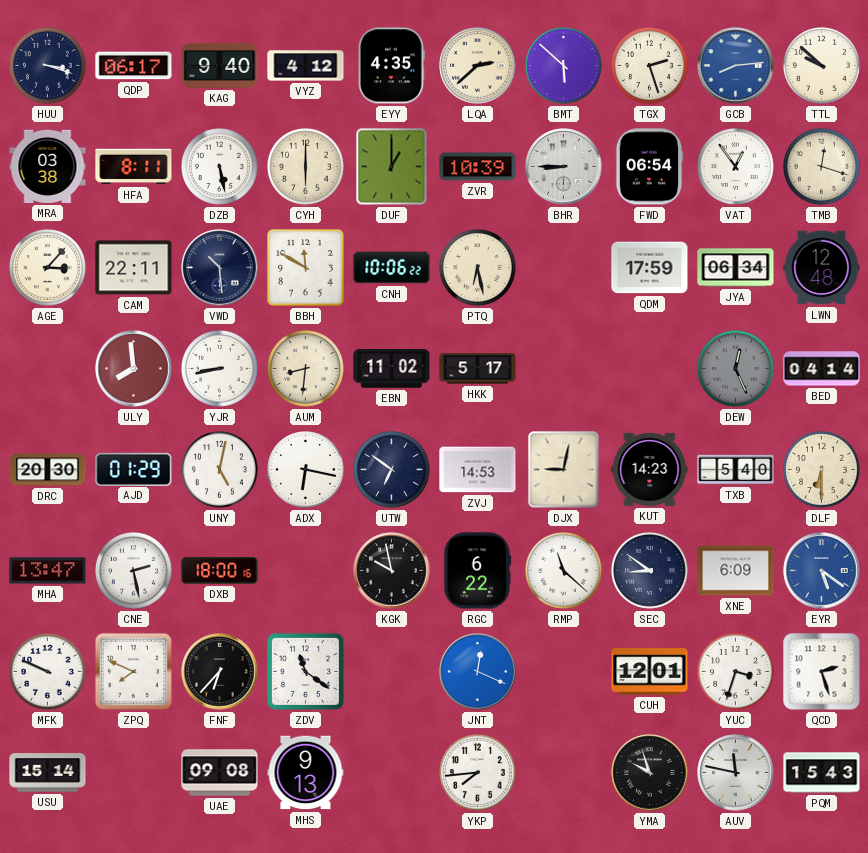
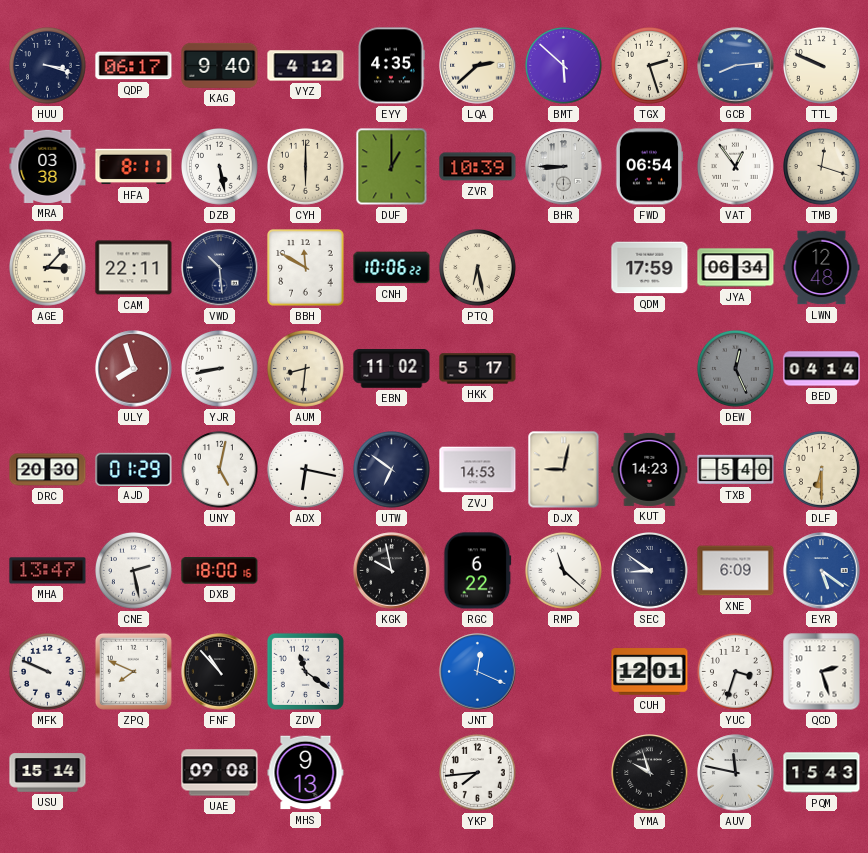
TTL: 9:52 -> 9:49
ULY: 7:59 -> 7:57
FNF: 6:37 -> 10:53
